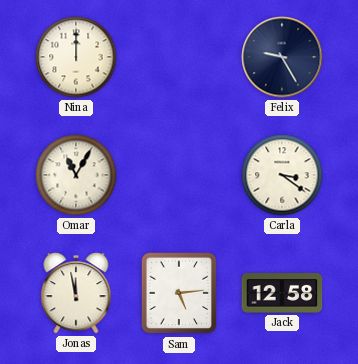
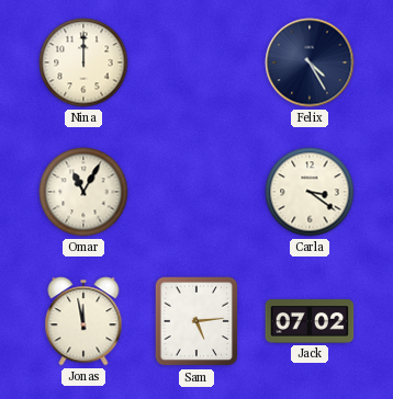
Felix: 9:25 -> 4:25
Jack: 12:58 -> 07:02
